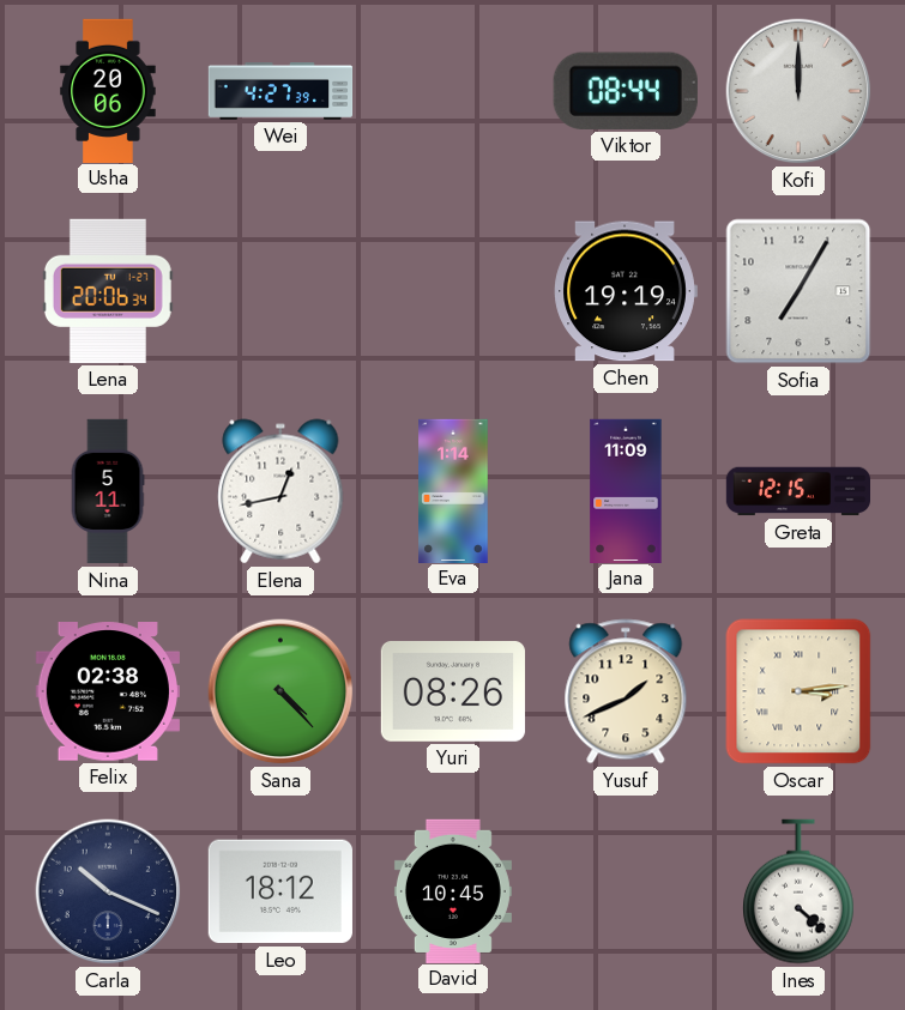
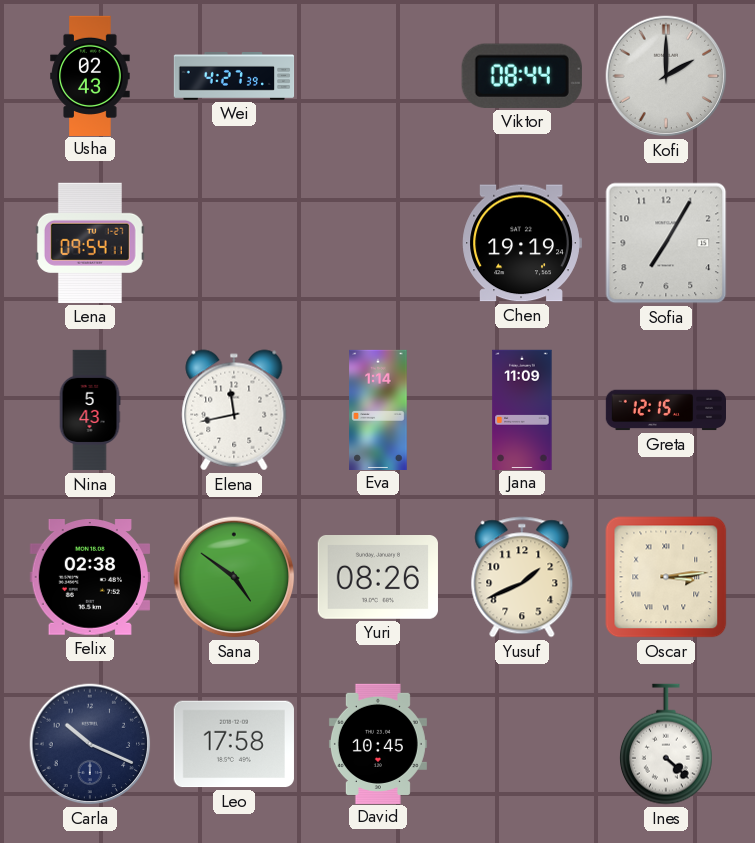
Usha: 20:06 -> 02:43
Kofi: 12:00 -> 2:00
Lena: 20:06 -> 09:54
Nina: 5:11 -> 5:43
Elena: 12:43 -> 11:43
Sana: 4:23 -> 4:51
Leo: 18:12 -> 17:58
